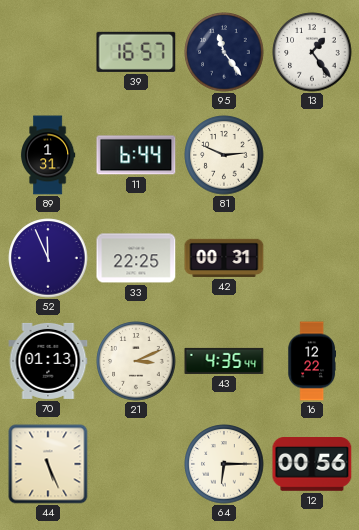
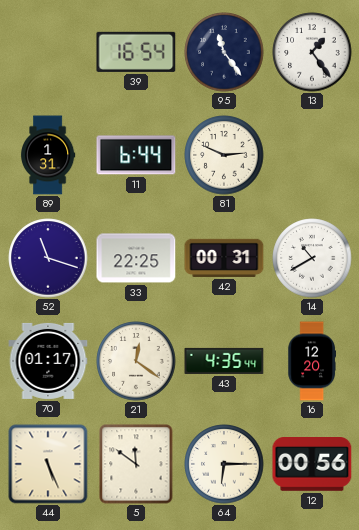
39: 16:57 -> 16:54
52: 11:56 -> 11:18
14: none -> 10:40
70: 01:13 -> 01:17
21: 3:11 -> 12:21
16: 12:22 -> 12:20
5: none -> 11:51
